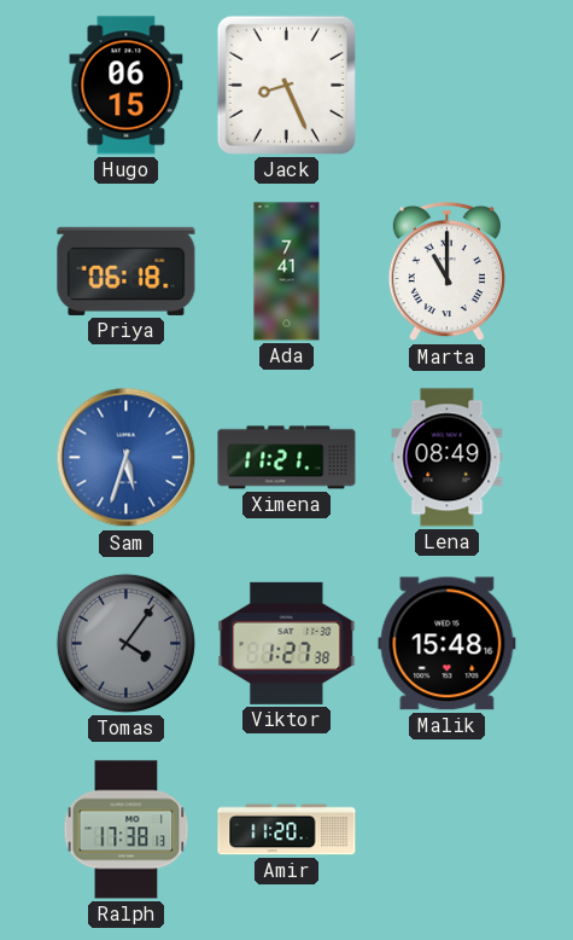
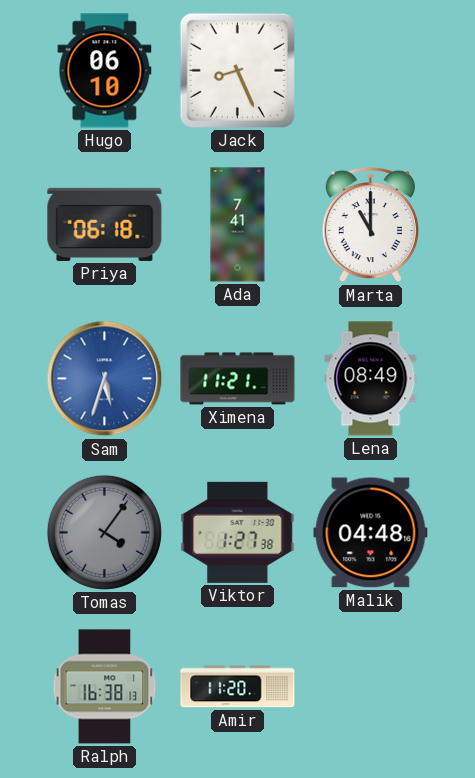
Hugo: 06:15 -> 06:10
Malik: 15:48 -> 04:48
Ralph: 17:38 -> 16:38
